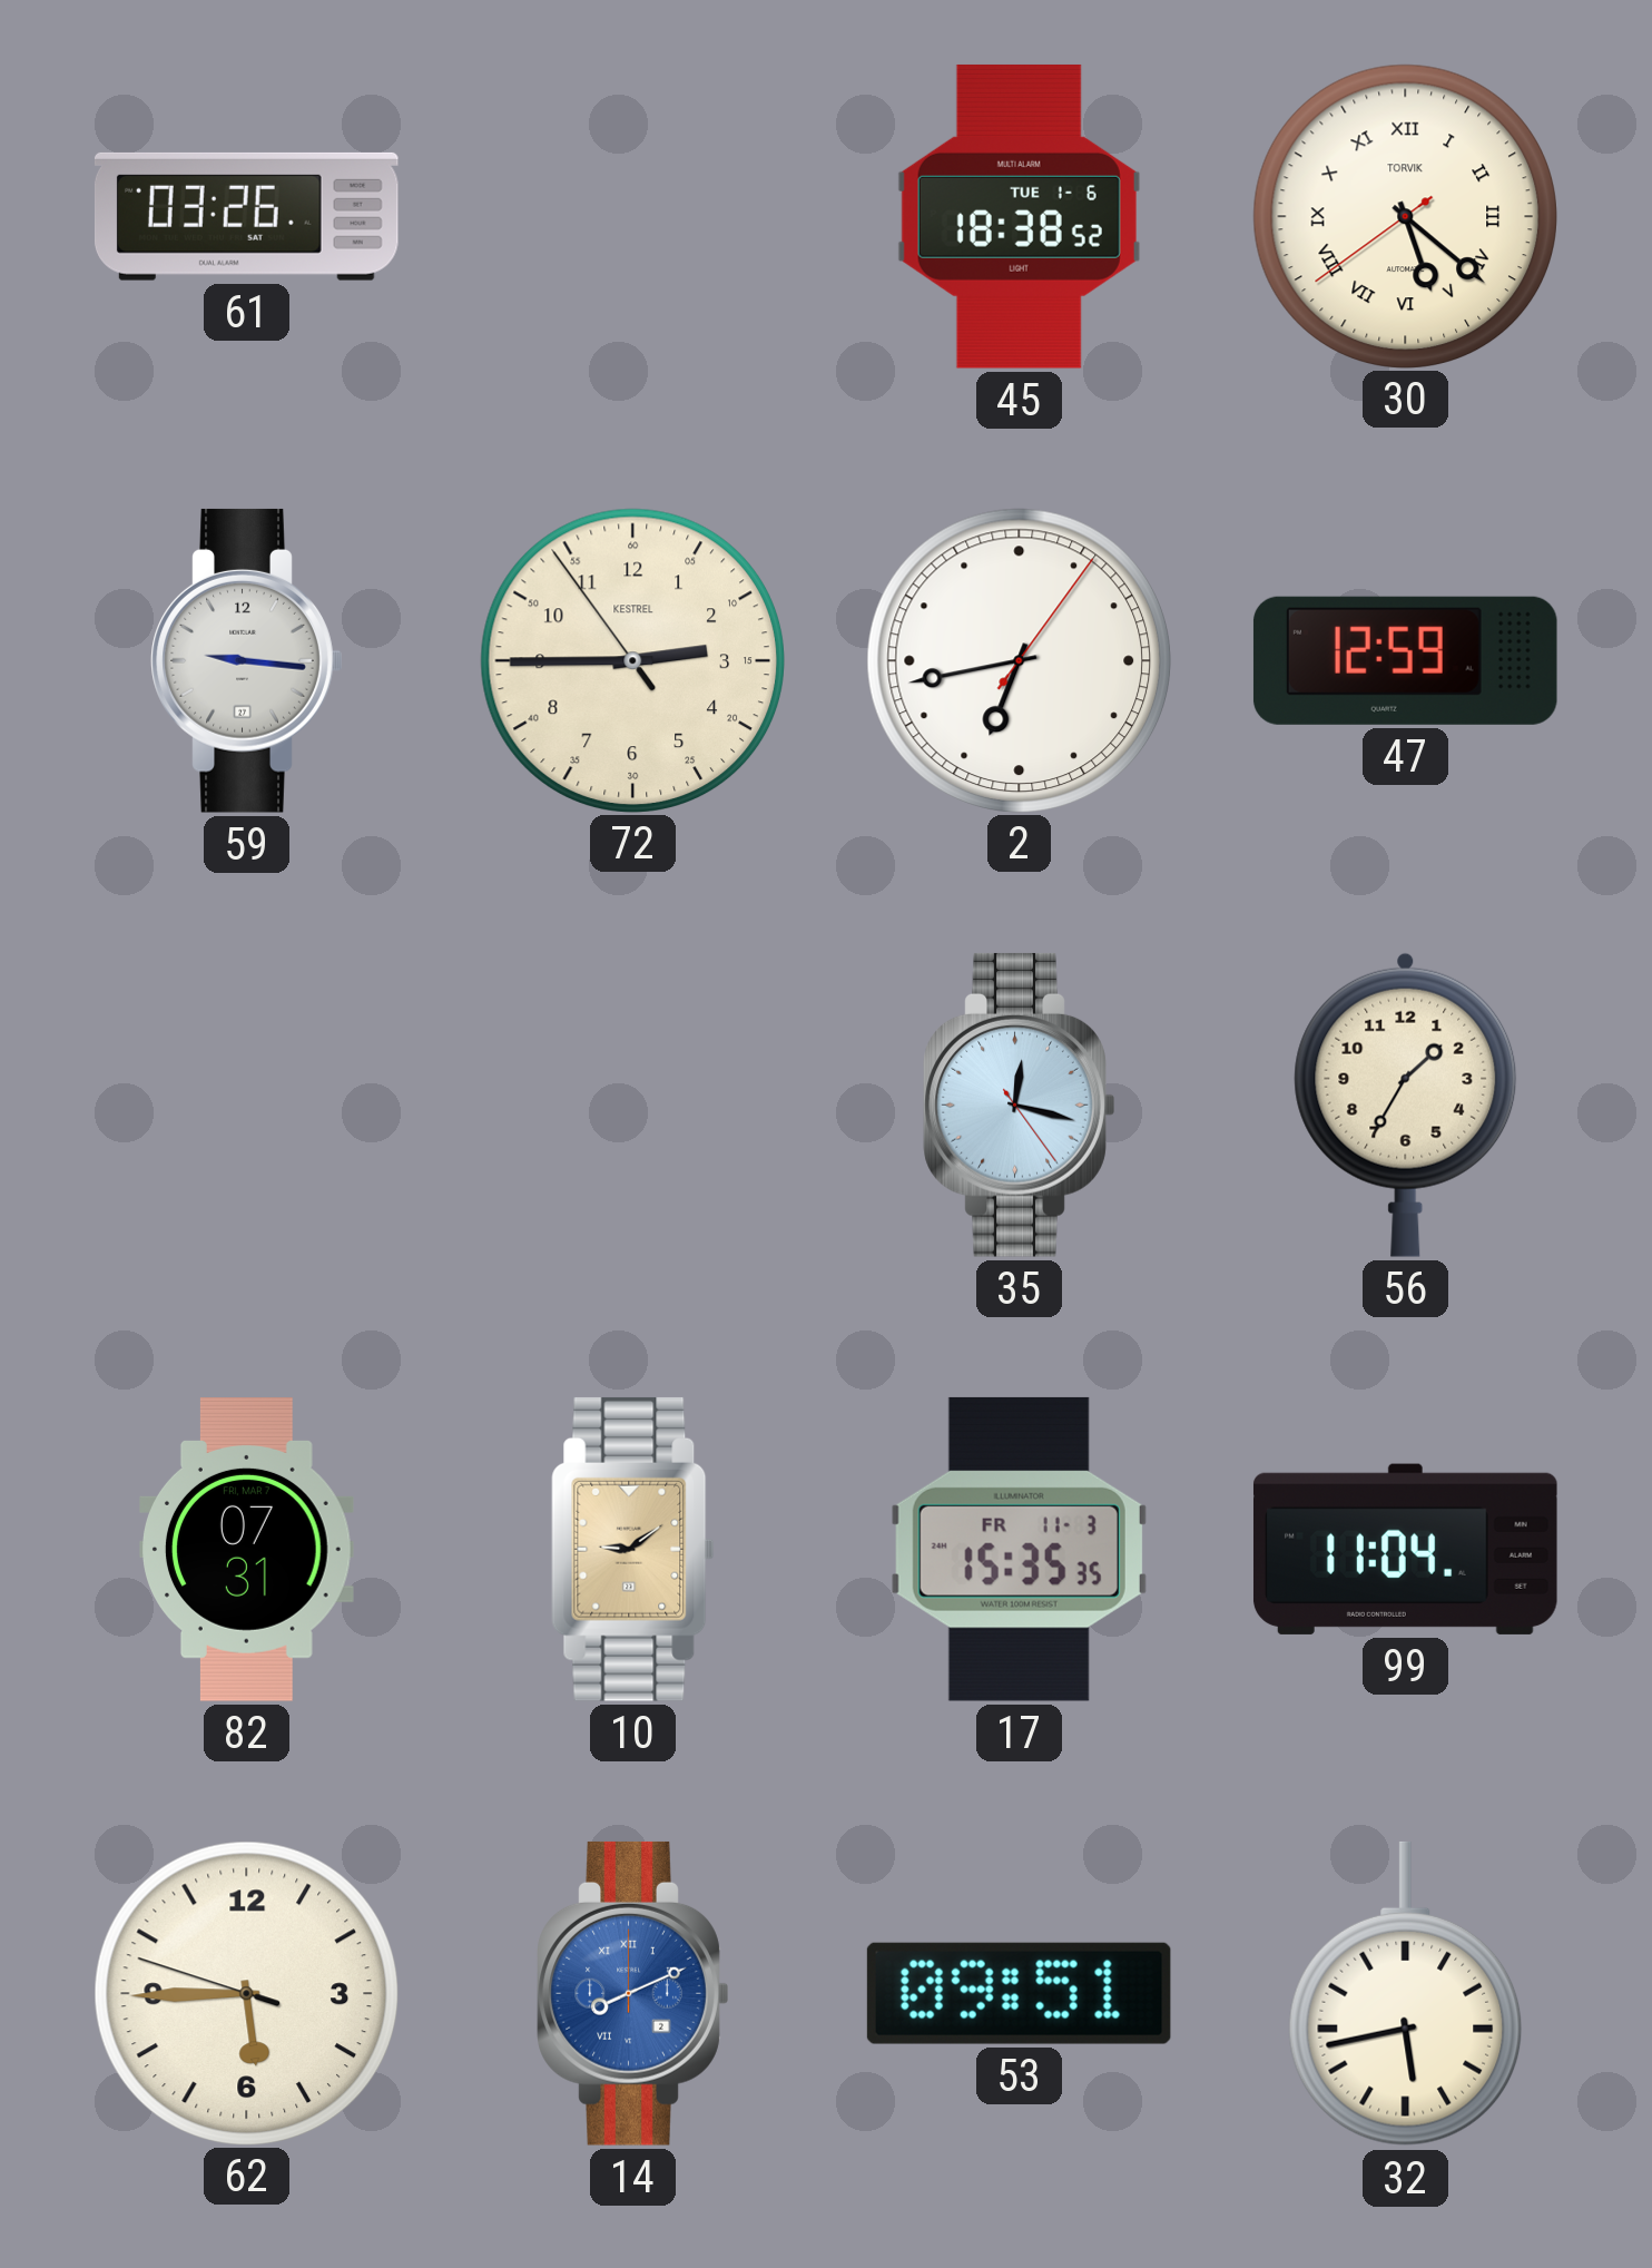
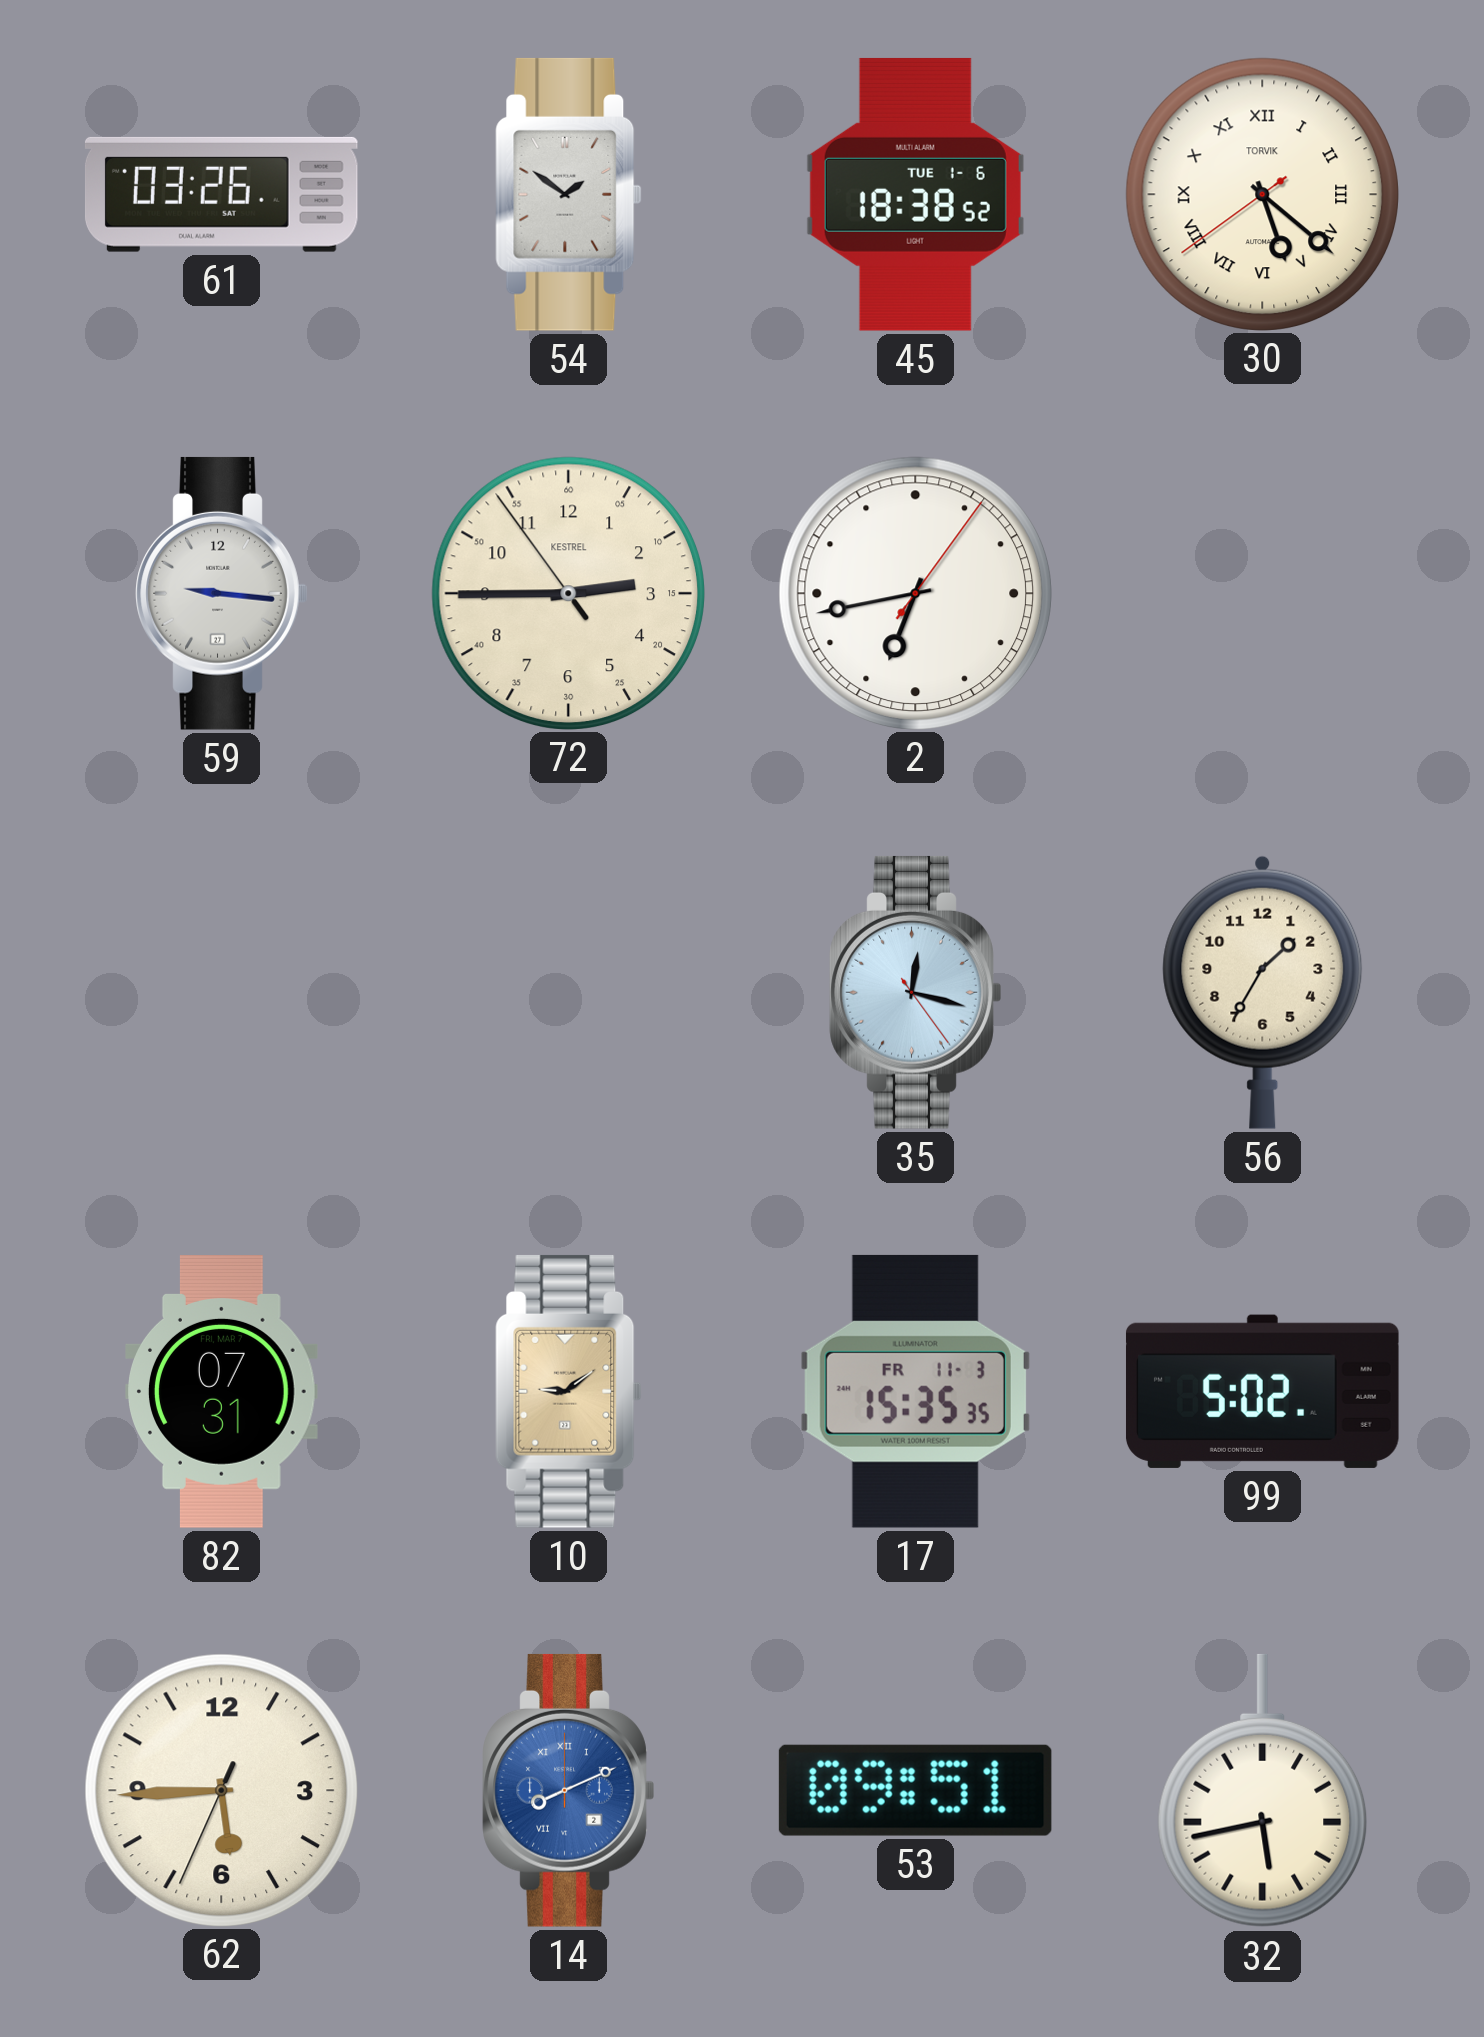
54: none -> 1:51
47: 12:59 -> none
99: 11:04 -> 5:02
62: 5:44:48 -> 5:44:34
